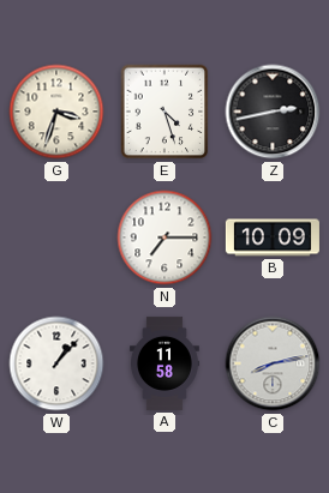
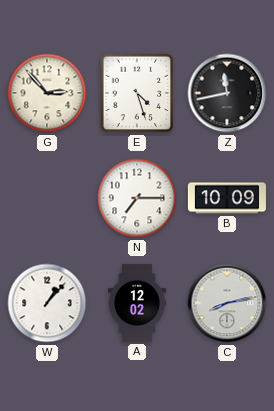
G: 3:33 -> 2:53
Z: 2:43 -> 11:43
A: 11:58 -> 12:02
